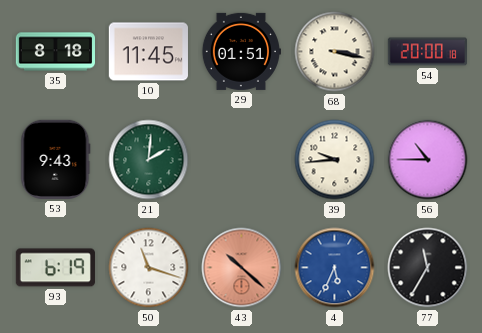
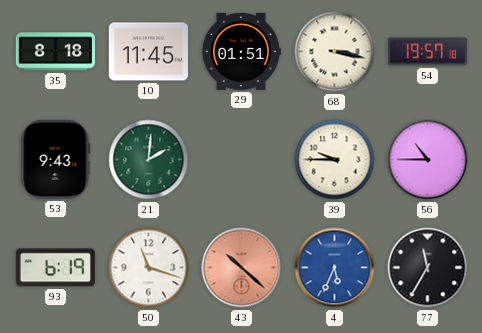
54: 20:00 -> 19:57
39: 9:44 -> 9:45
